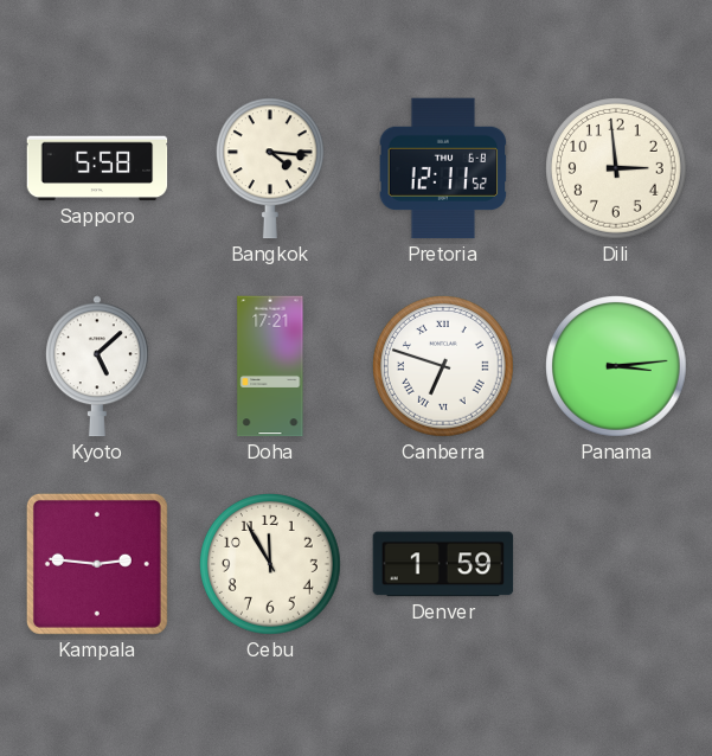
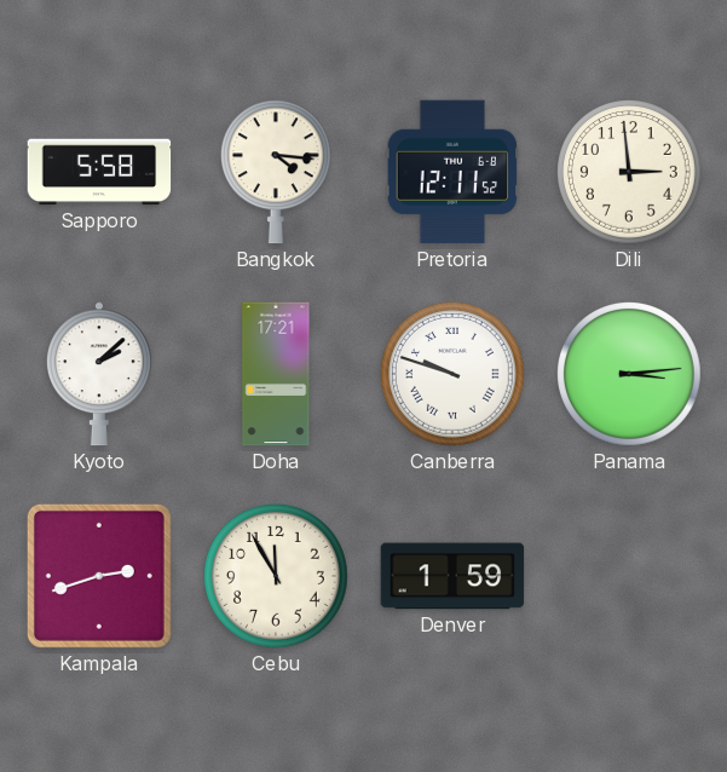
Kyoto: 5:08 -> 2:08
Canberra: 6:48 -> 9:48
Kampala: 2:46 -> 2:42
